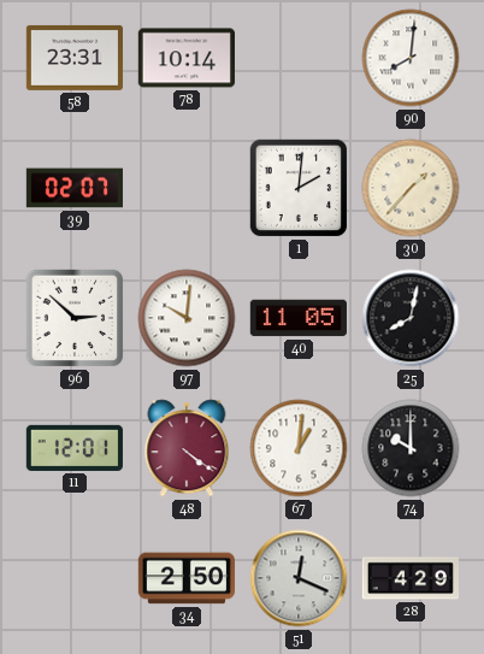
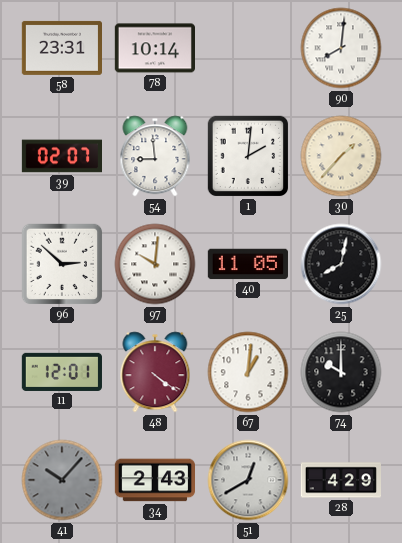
54: none -> 8:59
41: none -> 10:07
34: 2:50 -> 2:43
51: 12:19 -> 12:40
